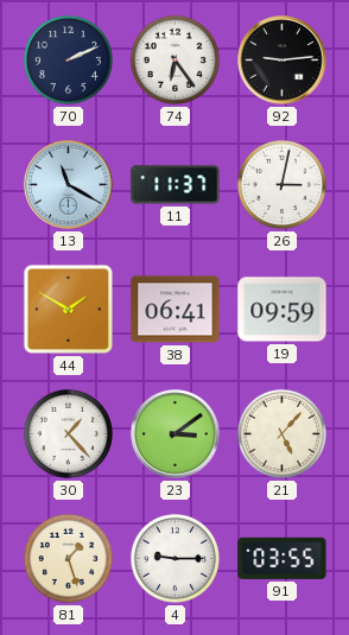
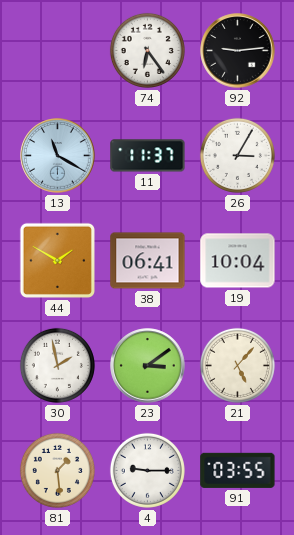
70: 2:11 -> none
26: 3:02 -> 3:05
19: 09:59 -> 10:04
30: 1:23 -> 1:58
81: 1:27 -> 1:29
